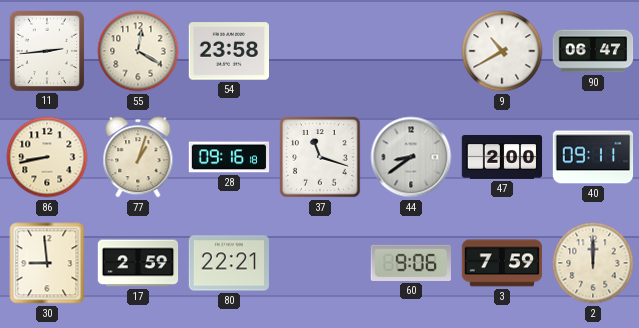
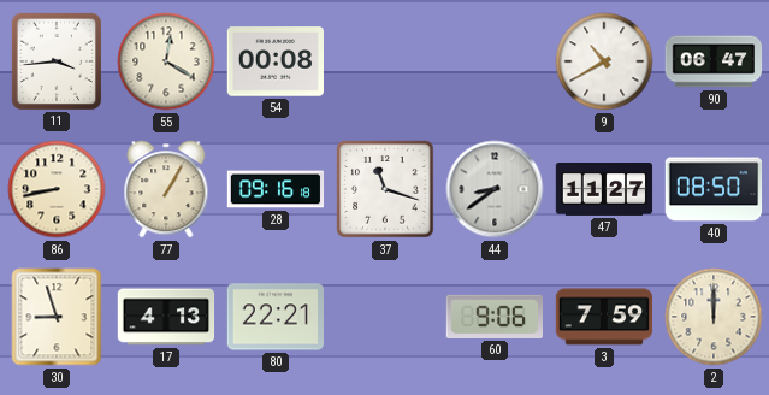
11: 2:44 -> 3:44
54: 23:58 -> 00:08
77: 1:03 -> 1:05
47: 2:00 -> 11:27
40: 09:11 -> 08:50
30: 8:59 -> 8:57
17: 2:59 -> 4:13
